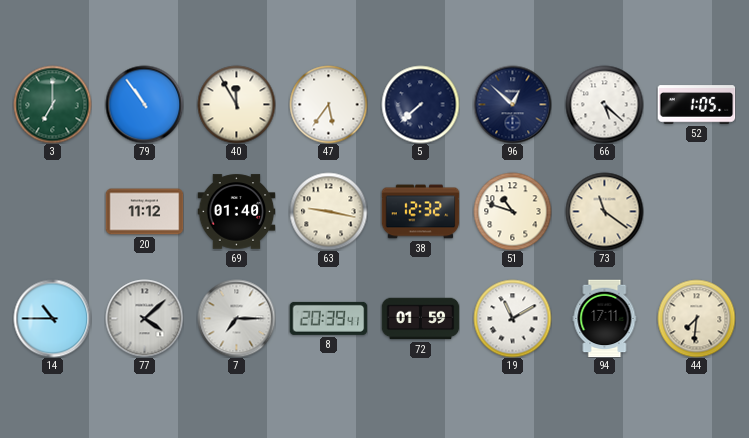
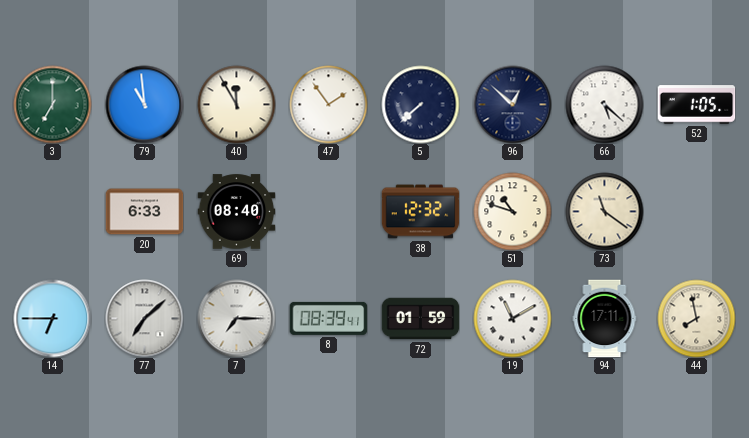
79: 10:54 -> 10:59
47: 5:36 -> 1:54
20: 11:12 -> 6:33
69: 01:40 -> 08:40
63: 9:17 -> none
14: 10:45 -> 6:45
77: 4:08 -> 7:08
8: 20:39 -> 08:39
44: 7:31 -> 7:58
